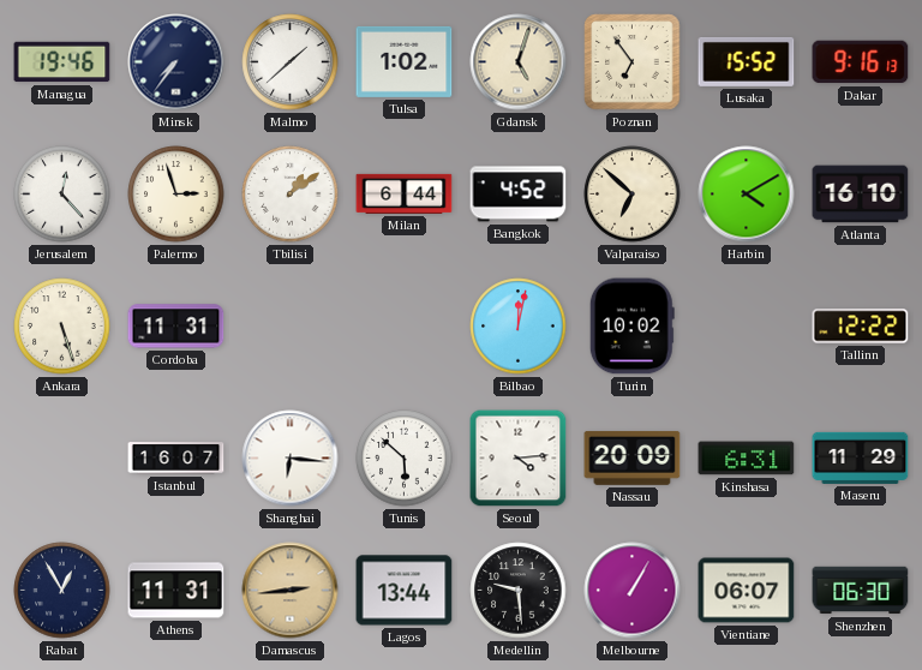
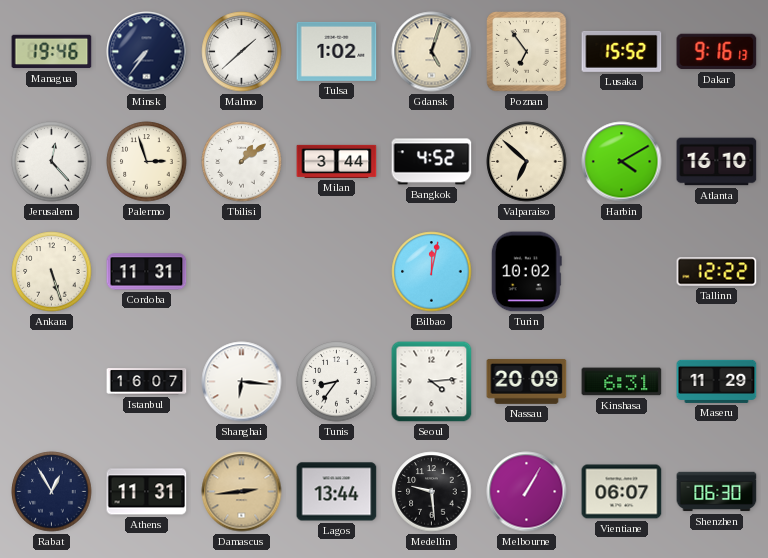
Milan: 6:44 -> 3:44
Tunis: 5:52 -> 8:36
